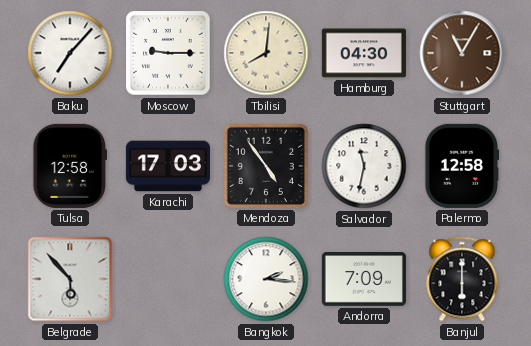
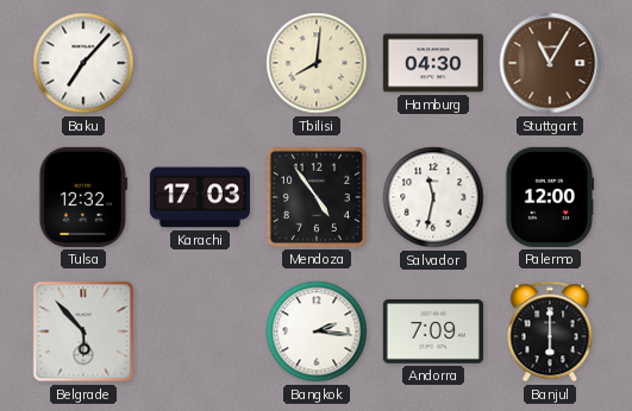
Moscow: 9:15 -> none
Tulsa: 12:58 -> 12:32
Palermo: 12:58 -> 12:00
